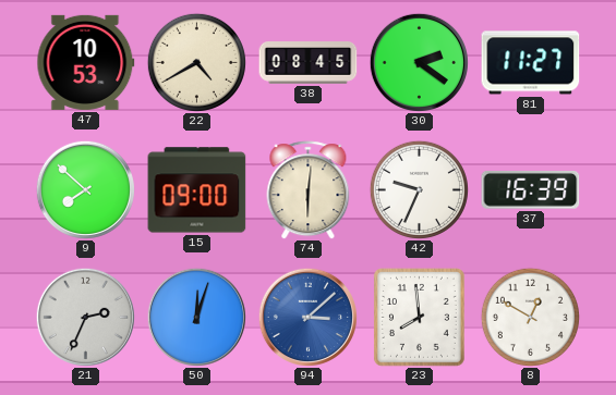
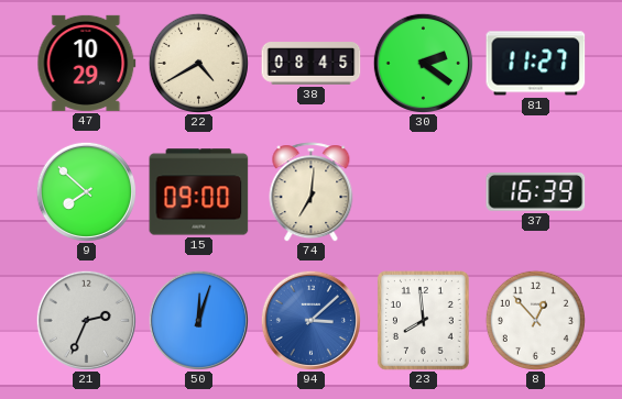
47: 10:53 -> 10:29
74: 6:01 -> 7:01
42: 9:34 -> none
8: 12:50 -> 12:53
